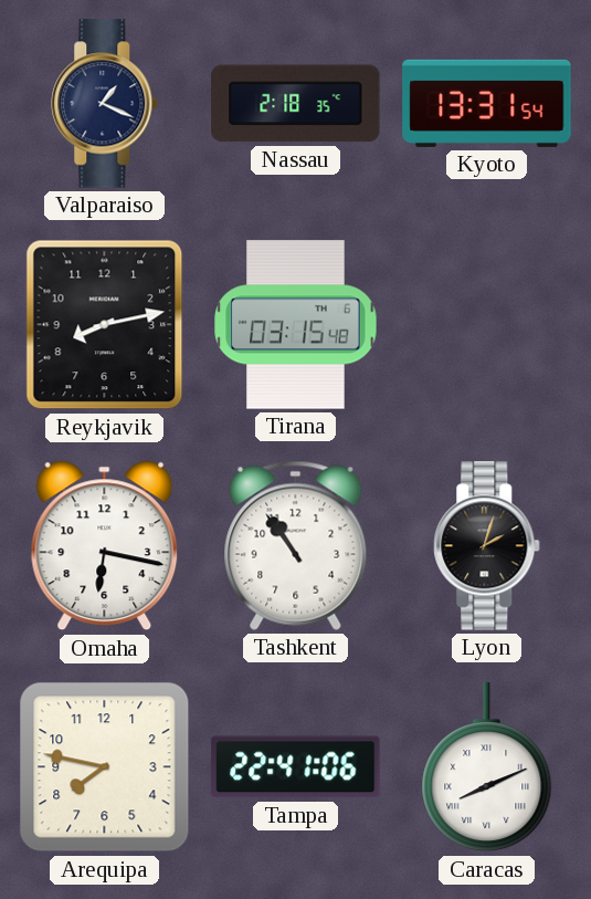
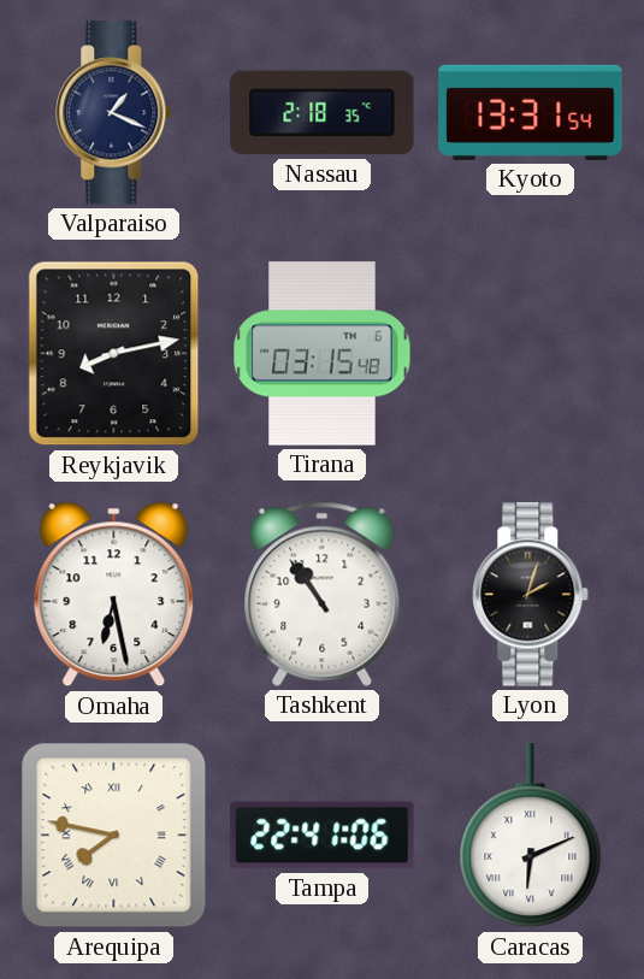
Omaha: 6:17 -> 6:28
Arequipa numerals: Arabic -> Roman
Caracas: 8:11 -> 6:11
